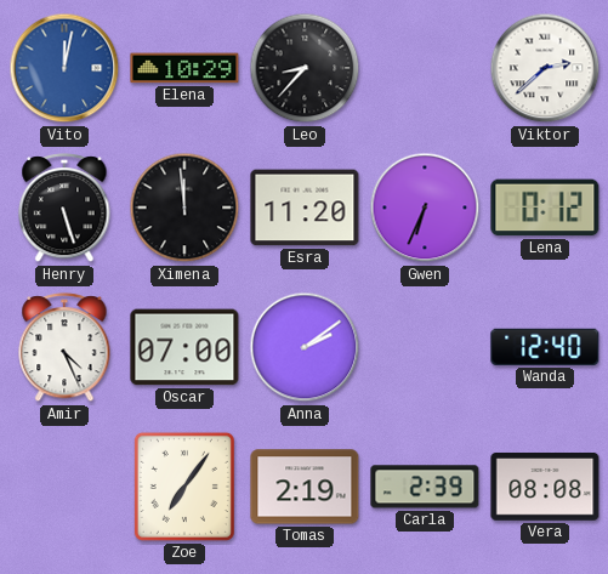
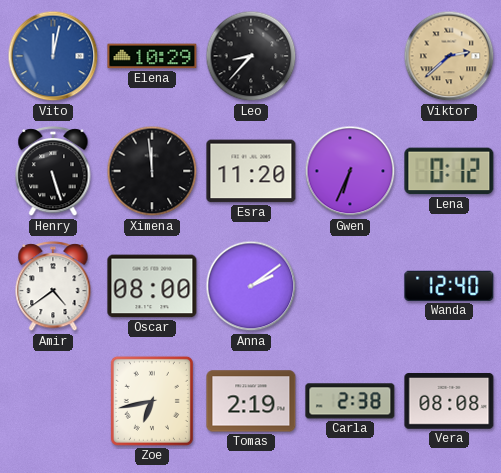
Viktor dial: white -> champagne
Amir: 4:26 -> 4:39
Oscar: 07:00 -> 08:00
Zoe: 7:06 -> 6:43
Carla: 2:39 -> 2:38
